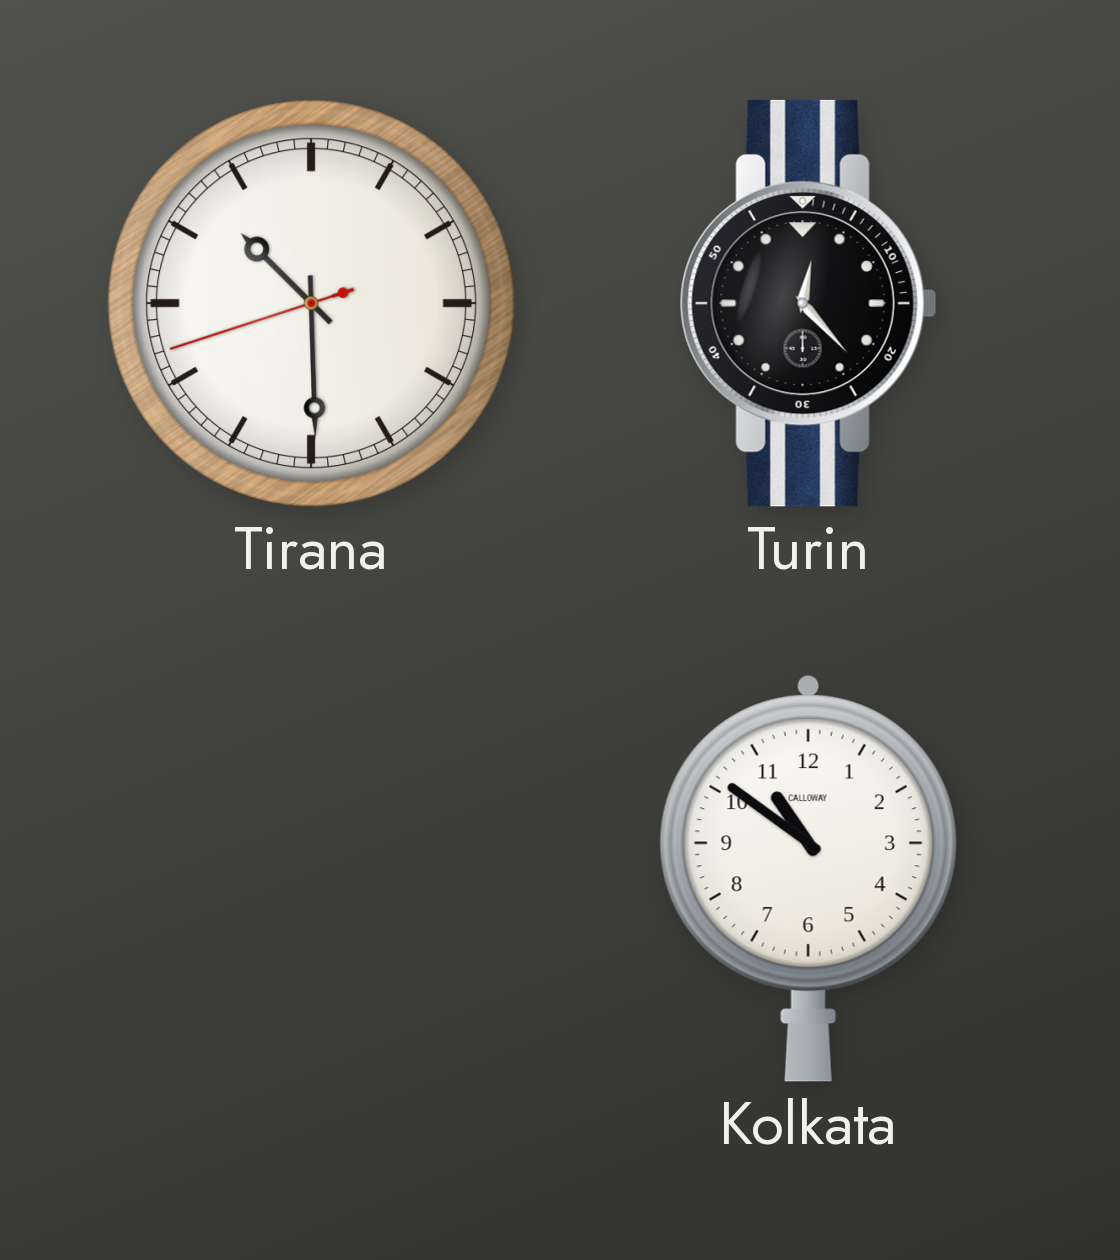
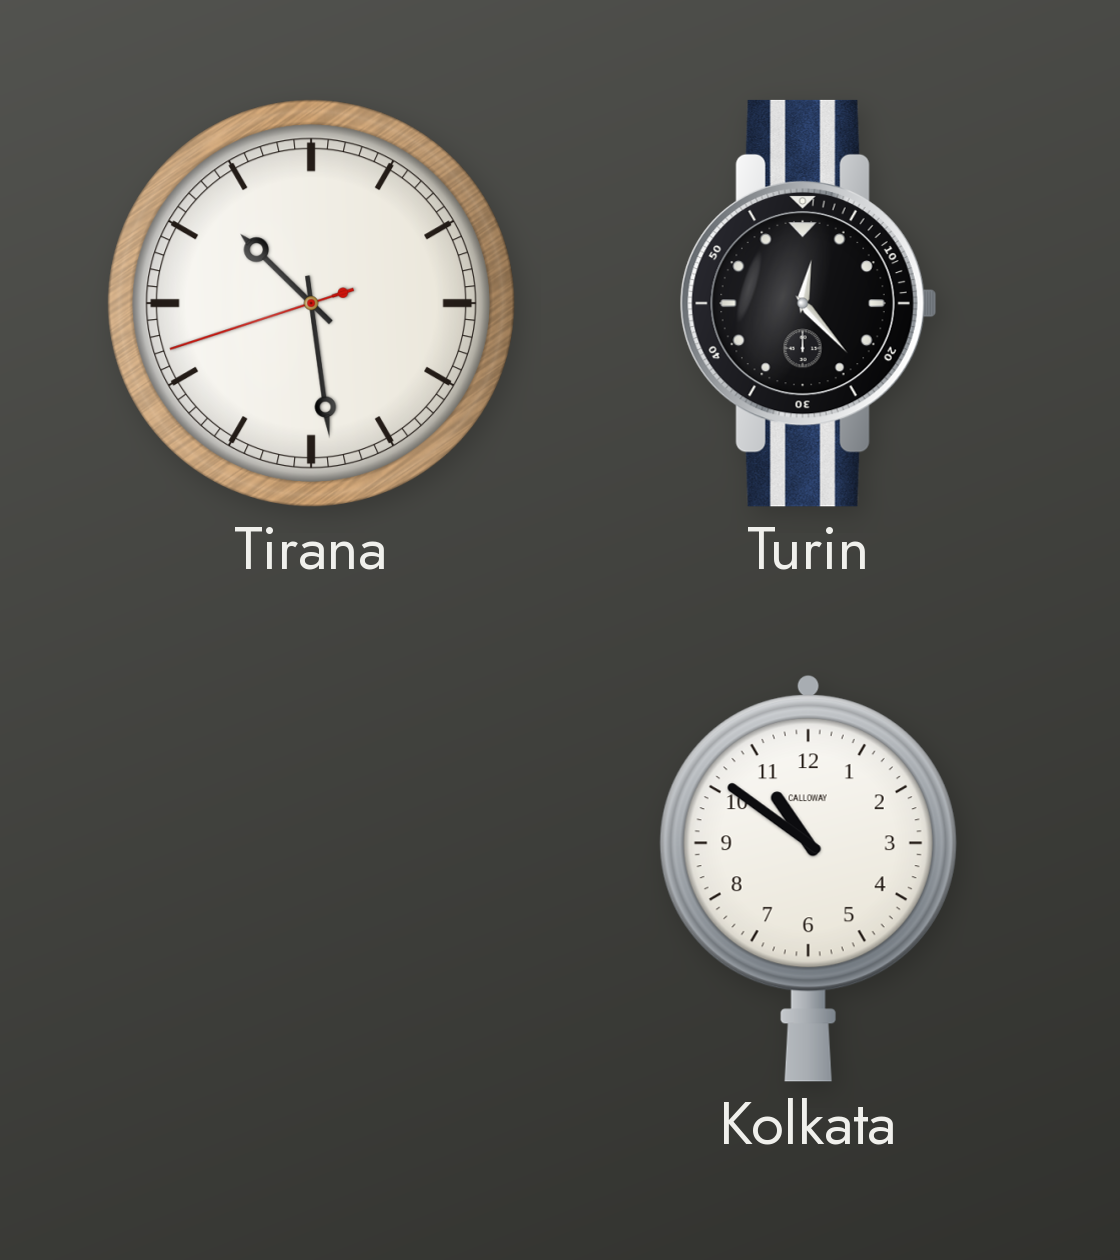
Tirana: 10:29 -> 10:28
